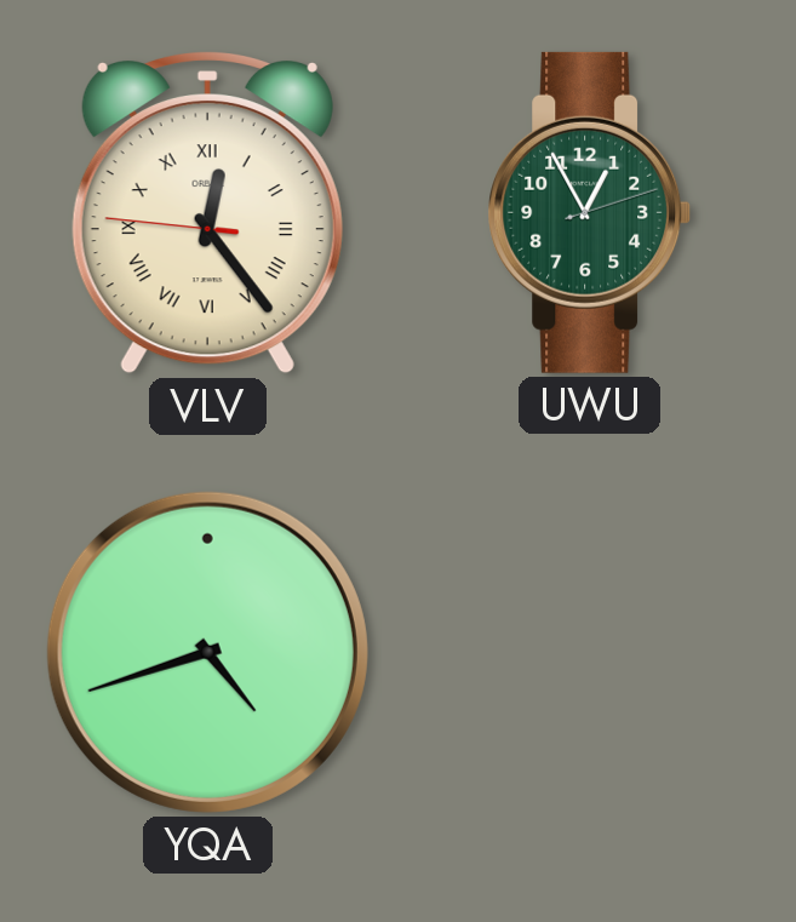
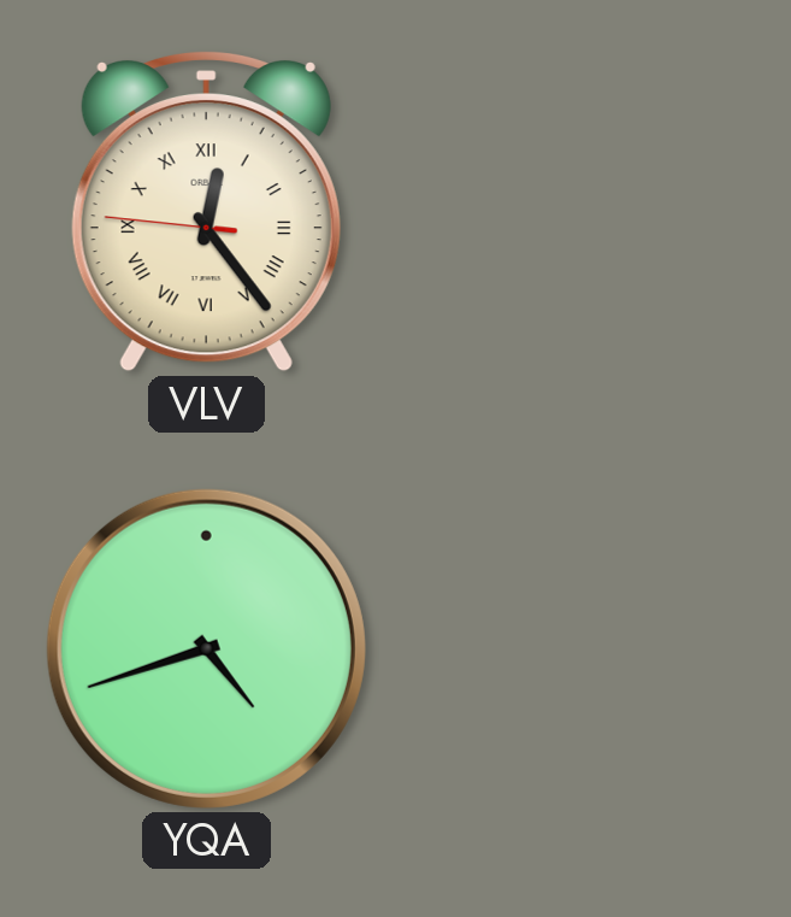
UWU: 12:55 -> none
